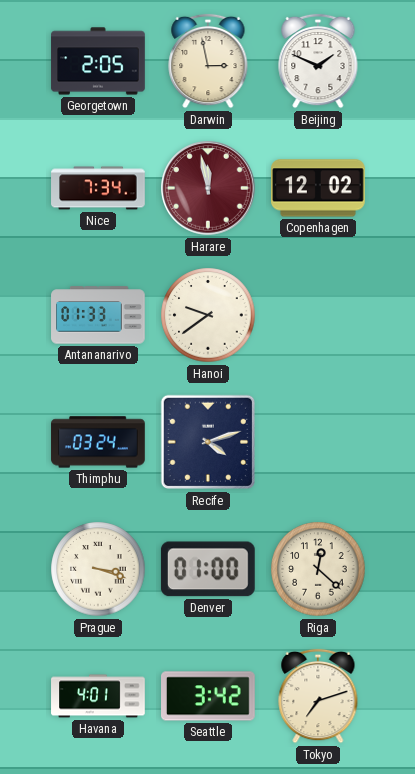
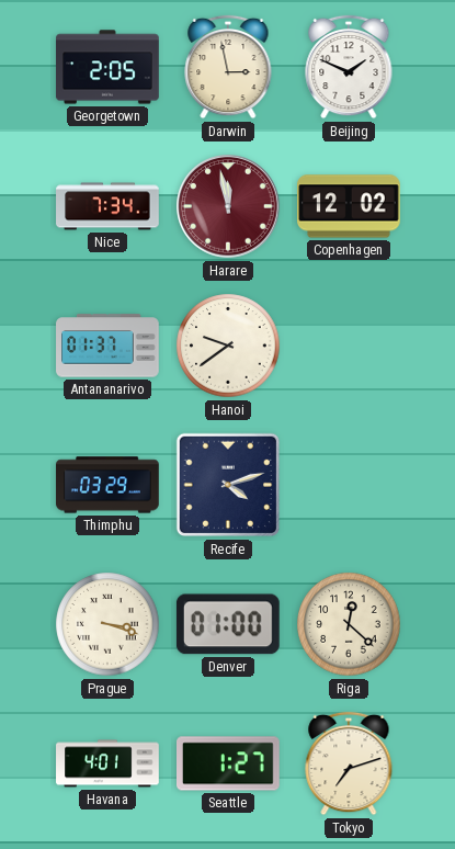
Antananarivo: 01:33 -> 01:37
Thimphu: 03:24 -> 03:29
Seattle: 3:42 -> 1:27
